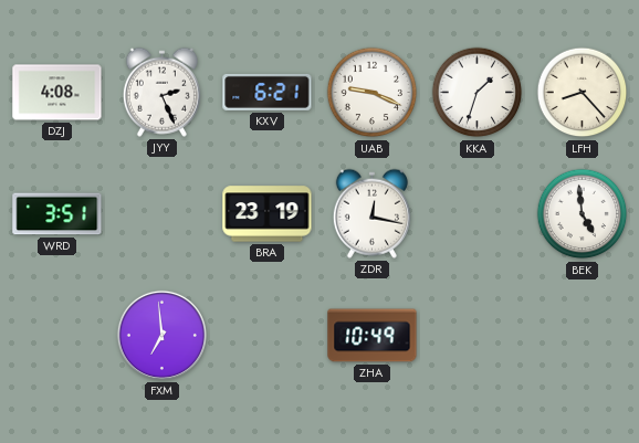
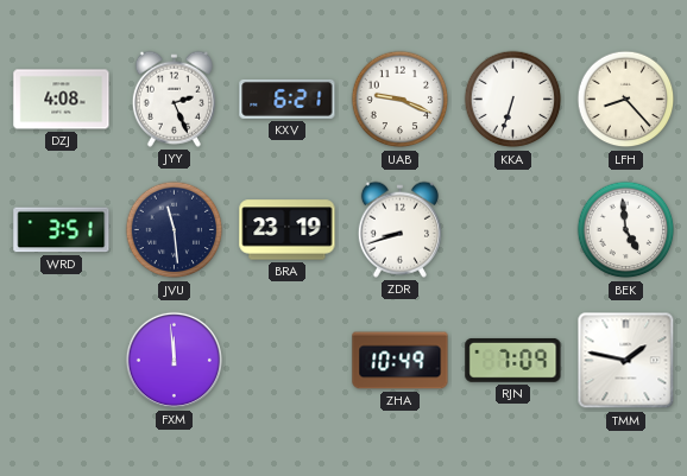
KKA: 1:33 -> 6:33
JVU: none -> 11:29
ZDR: 12:17 -> 8:42
FXM: 6:59 -> 11:59
RJN: none -> 7:09
TMM: none -> 1:47
